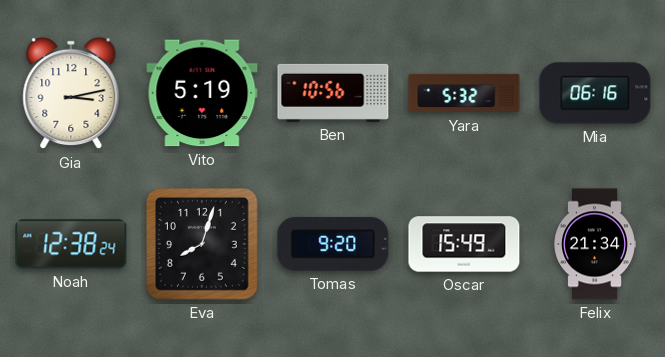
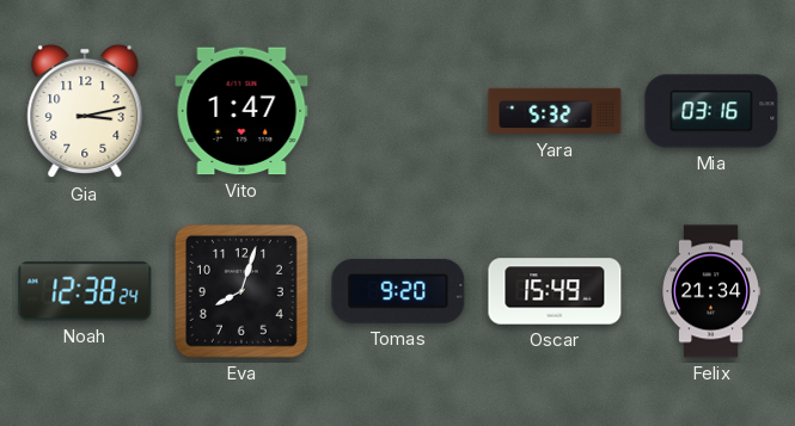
Vito: 5:19 -> 1:47
Ben: 10:56 -> none
Mia: 06:16 -> 03:16
